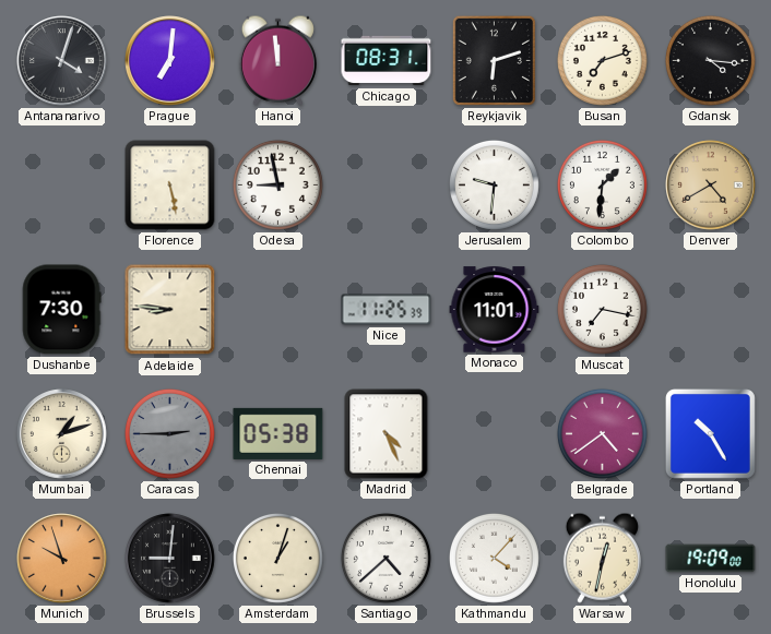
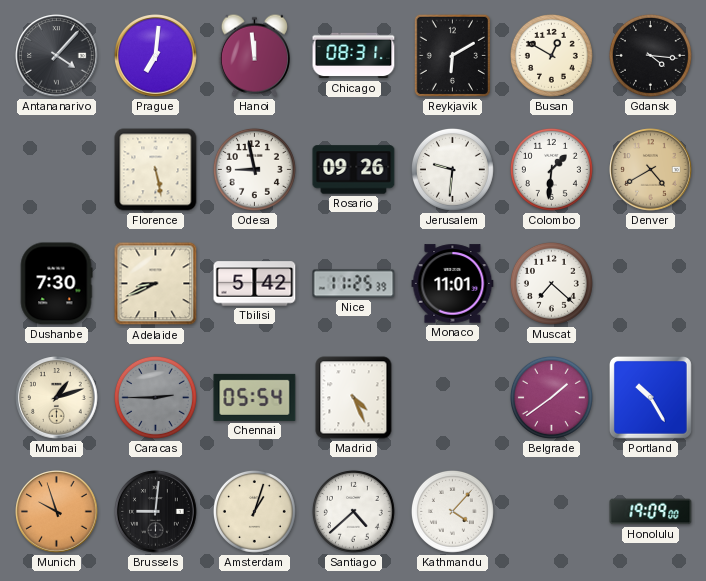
Antananarivo: 4:03 -> 4:07
Reykjavik: 6:12 -> 6:10
Busan: 7:12 -> 12:50
Rosario: none -> 09:26
Adelaide: 8:46 -> 8:41
Tbilisi: none -> 5:42
Muscat: 7:17 -> 7:22
Chennai: 05:38 -> 05:54
Belgrade: 4:39 -> 1:39
Warsaw: 12:32 -> none
